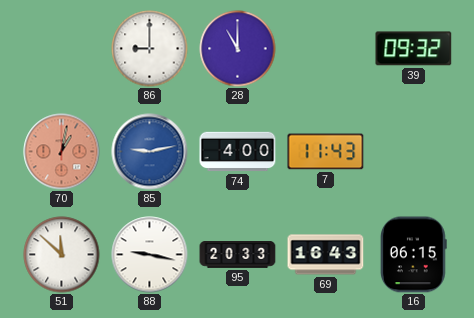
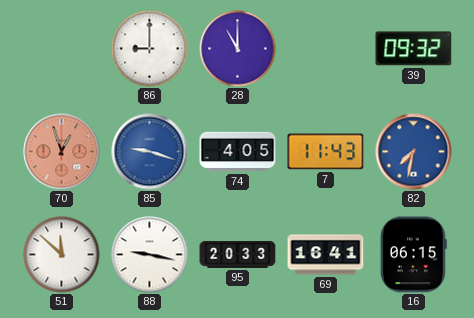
70: 1:02 -> 12:57
85: 9:13 -> 9:18
74: 4:00 -> 4:05
82: none -> 7:32
69: 16:43 -> 16:41
